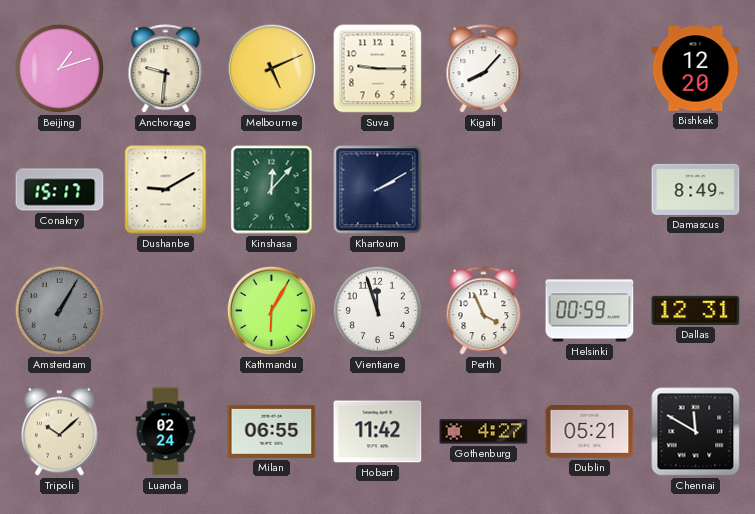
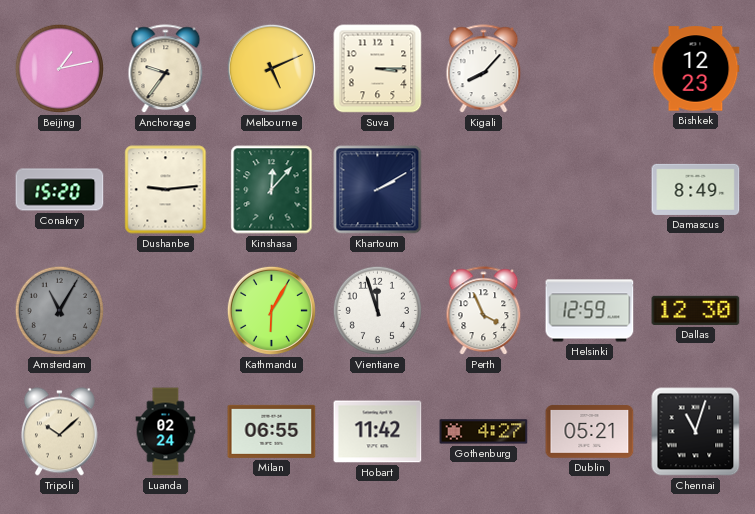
Beijing: 1:12 -> 1:13
Anchorage: 9:31 -> 9:36
Suva: 9:15 -> 3:15
Bishkek: 12:20 -> 12:23
Conakry: 15:17 -> 15:20
Dushanbe: 9:10 -> 9:14
Amsterdam: 1:05 -> 11:05
Helsinki: 00:59 -> 12:59
Dallas: 12:31 -> 12:30
Chennai: 11:50 -> 11:03
